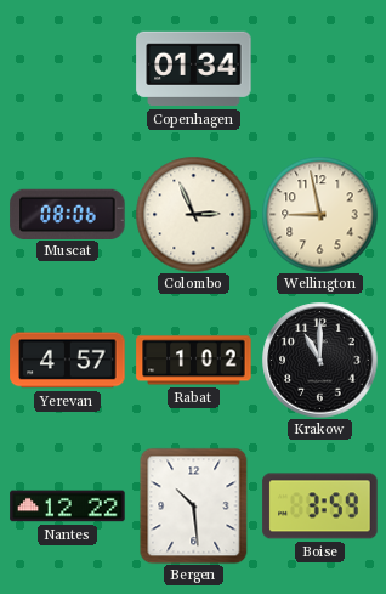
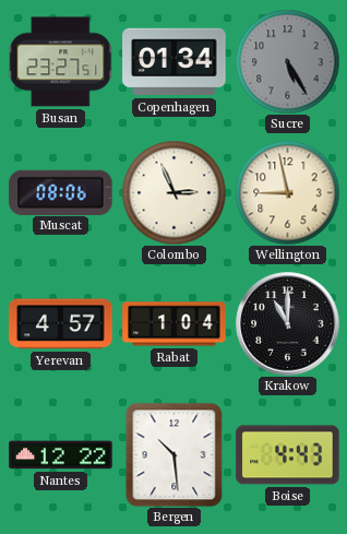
Busan: none -> 23:27
Sucre: none -> 5:25
Rabat: 1:02 -> 1:04
Boise: 3:59 -> 4:43
